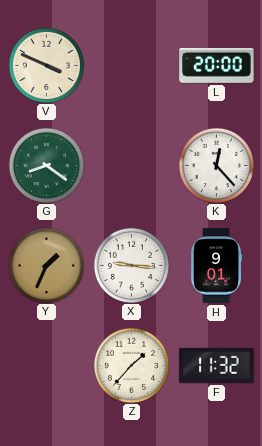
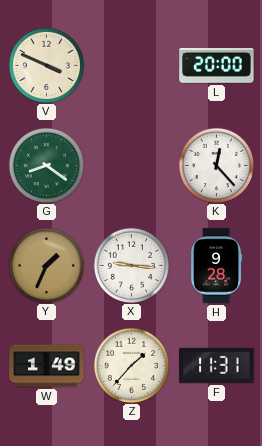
H: 9:01 -> 9:28
W: none -> 1:49
F: 11:32 -> 11:31
